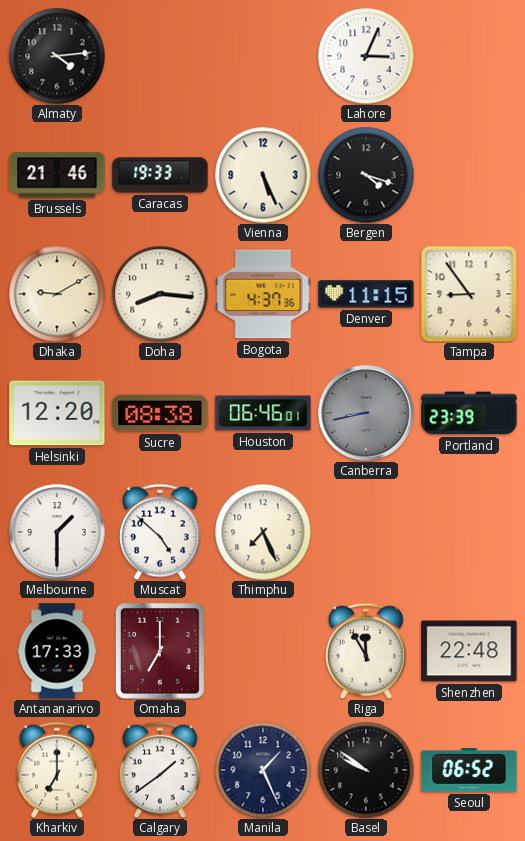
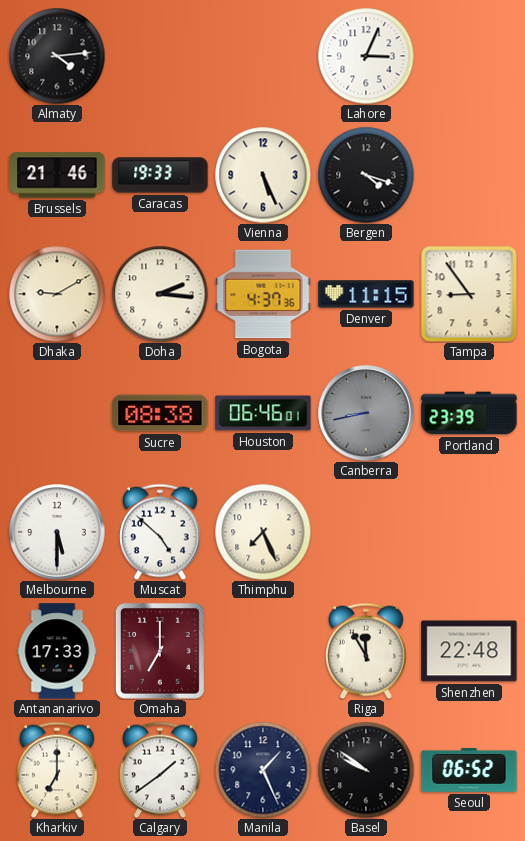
Doha: 8:16 -> 2:16
Helsinki: 12:20 -> none
Melbourne: 1:30 -> 5:30
